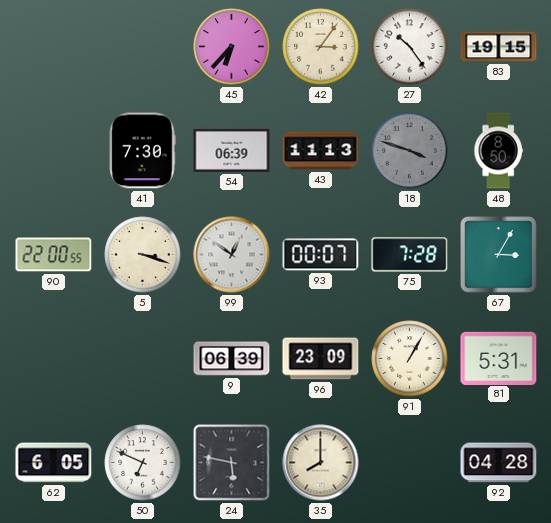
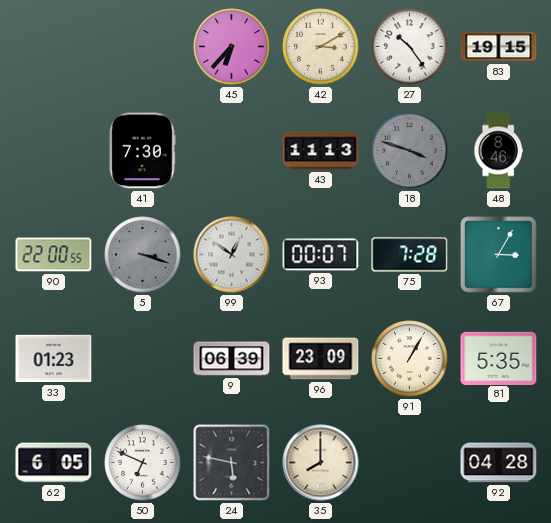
42: 3:06 -> 3:10
54: 06:39 -> none
48: 8:50 -> 8:46
5 dial: cream -> grey
33: none -> 01:23
81: 5:31 -> 5:35
